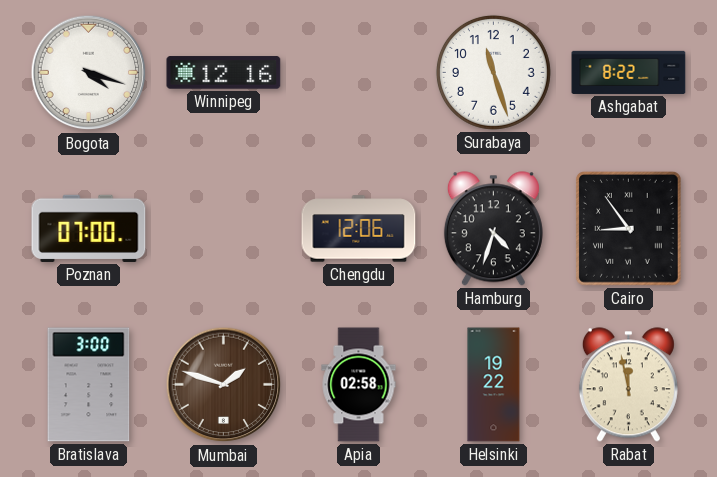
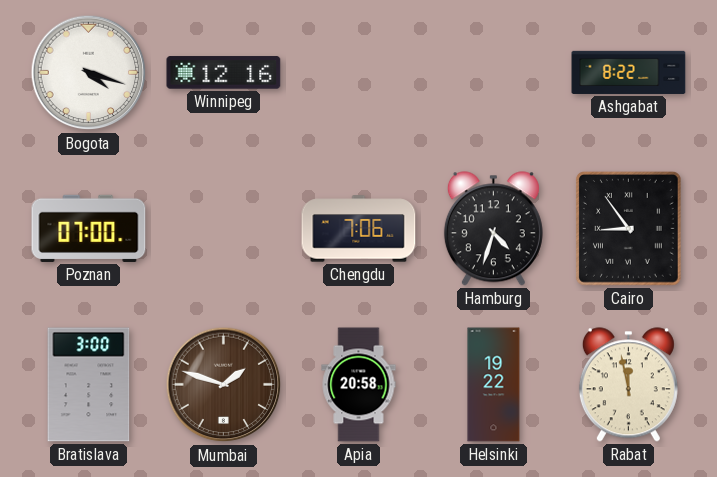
Surabaya: 11:27 -> none
Chengdu: 12:06 -> 7:06
Apia: 02:58 -> 20:58
